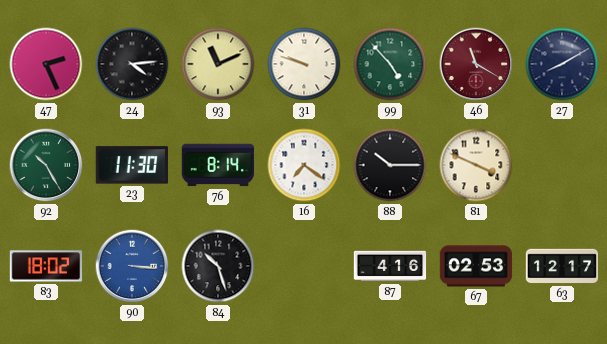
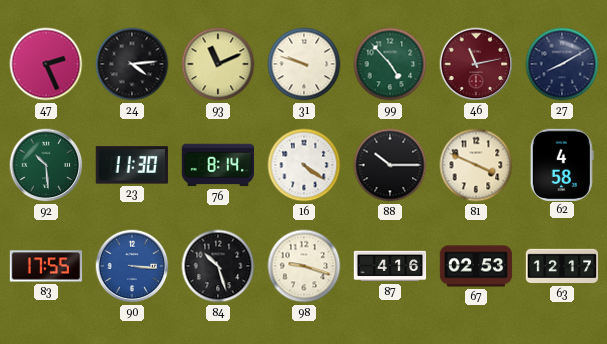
46: 11:20 -> 11:13
92: 10:25 -> 10:29
16: 7:21 -> 4:21
62: none -> 4:58
83: 18:02 -> 17:55
98: none -> 9:18
